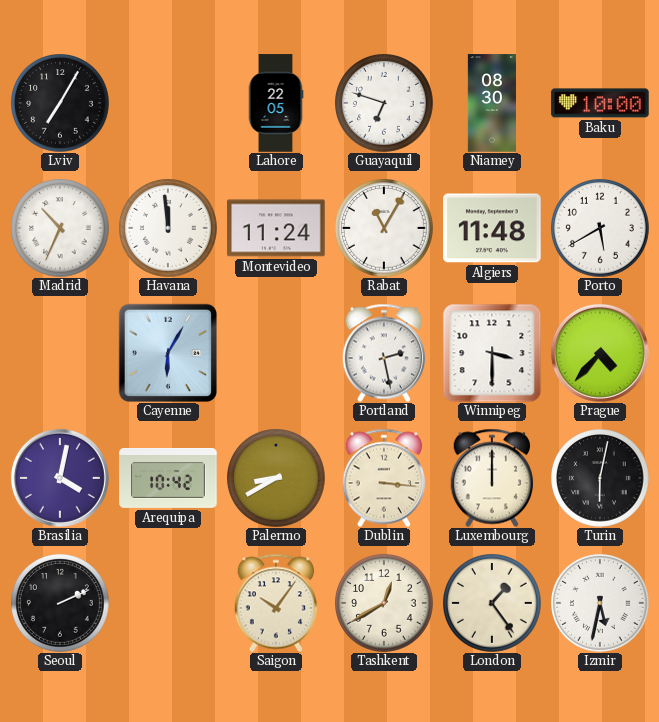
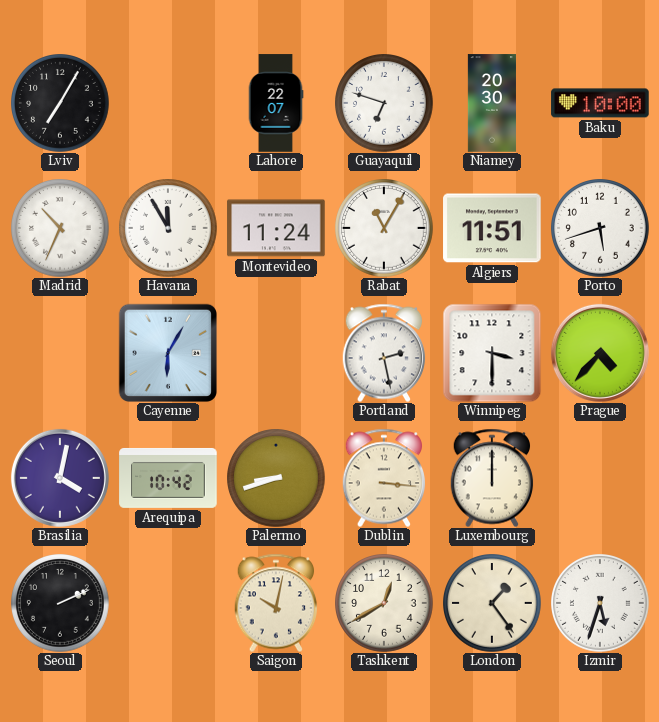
Lahore: 22:05 -> 22:07
Niamey: 08:30 -> 20:30
Havana: 11:59 -> 11:55
Algiers: 11:48 -> 11:51
Porto: 5:40 -> 5:42
Palermo: 8:40 -> 8:42
Turin: 6:02 -> none
Saigon: 10:06 -> 10:02
Izmir: 5:32 -> 5:33
